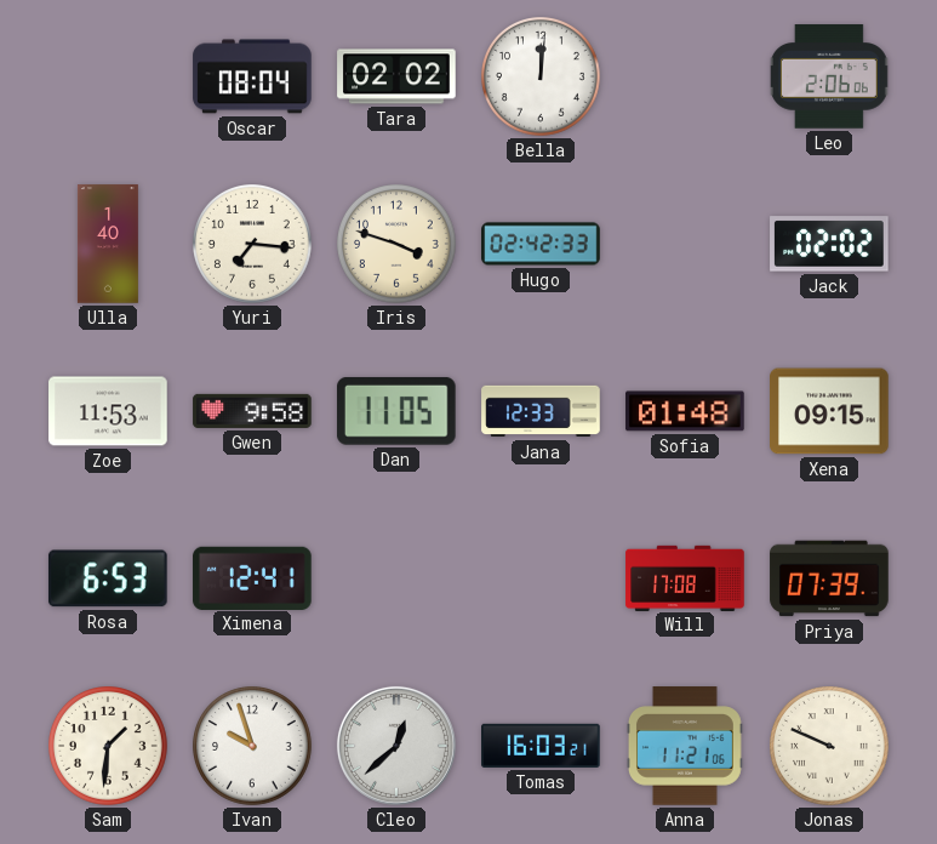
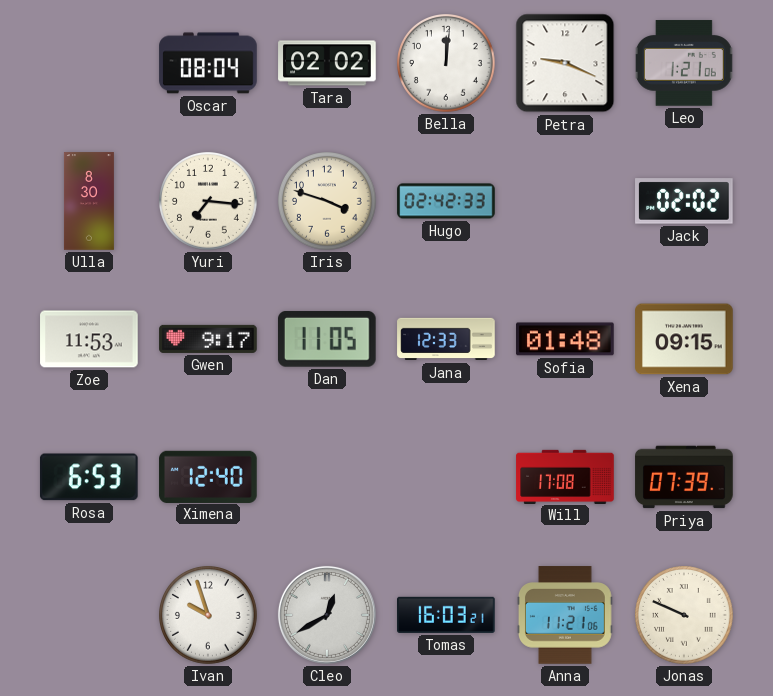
Petra: none -> 9:19
Leo: 2:06 -> 1:21
Ulla: 1:40 -> 8:30
Gwen: 9:58 -> 9:17
Ximena: 12:41 -> 12:40
Sam: 1:31 -> none
Cleo: 12:38 -> 12:40
